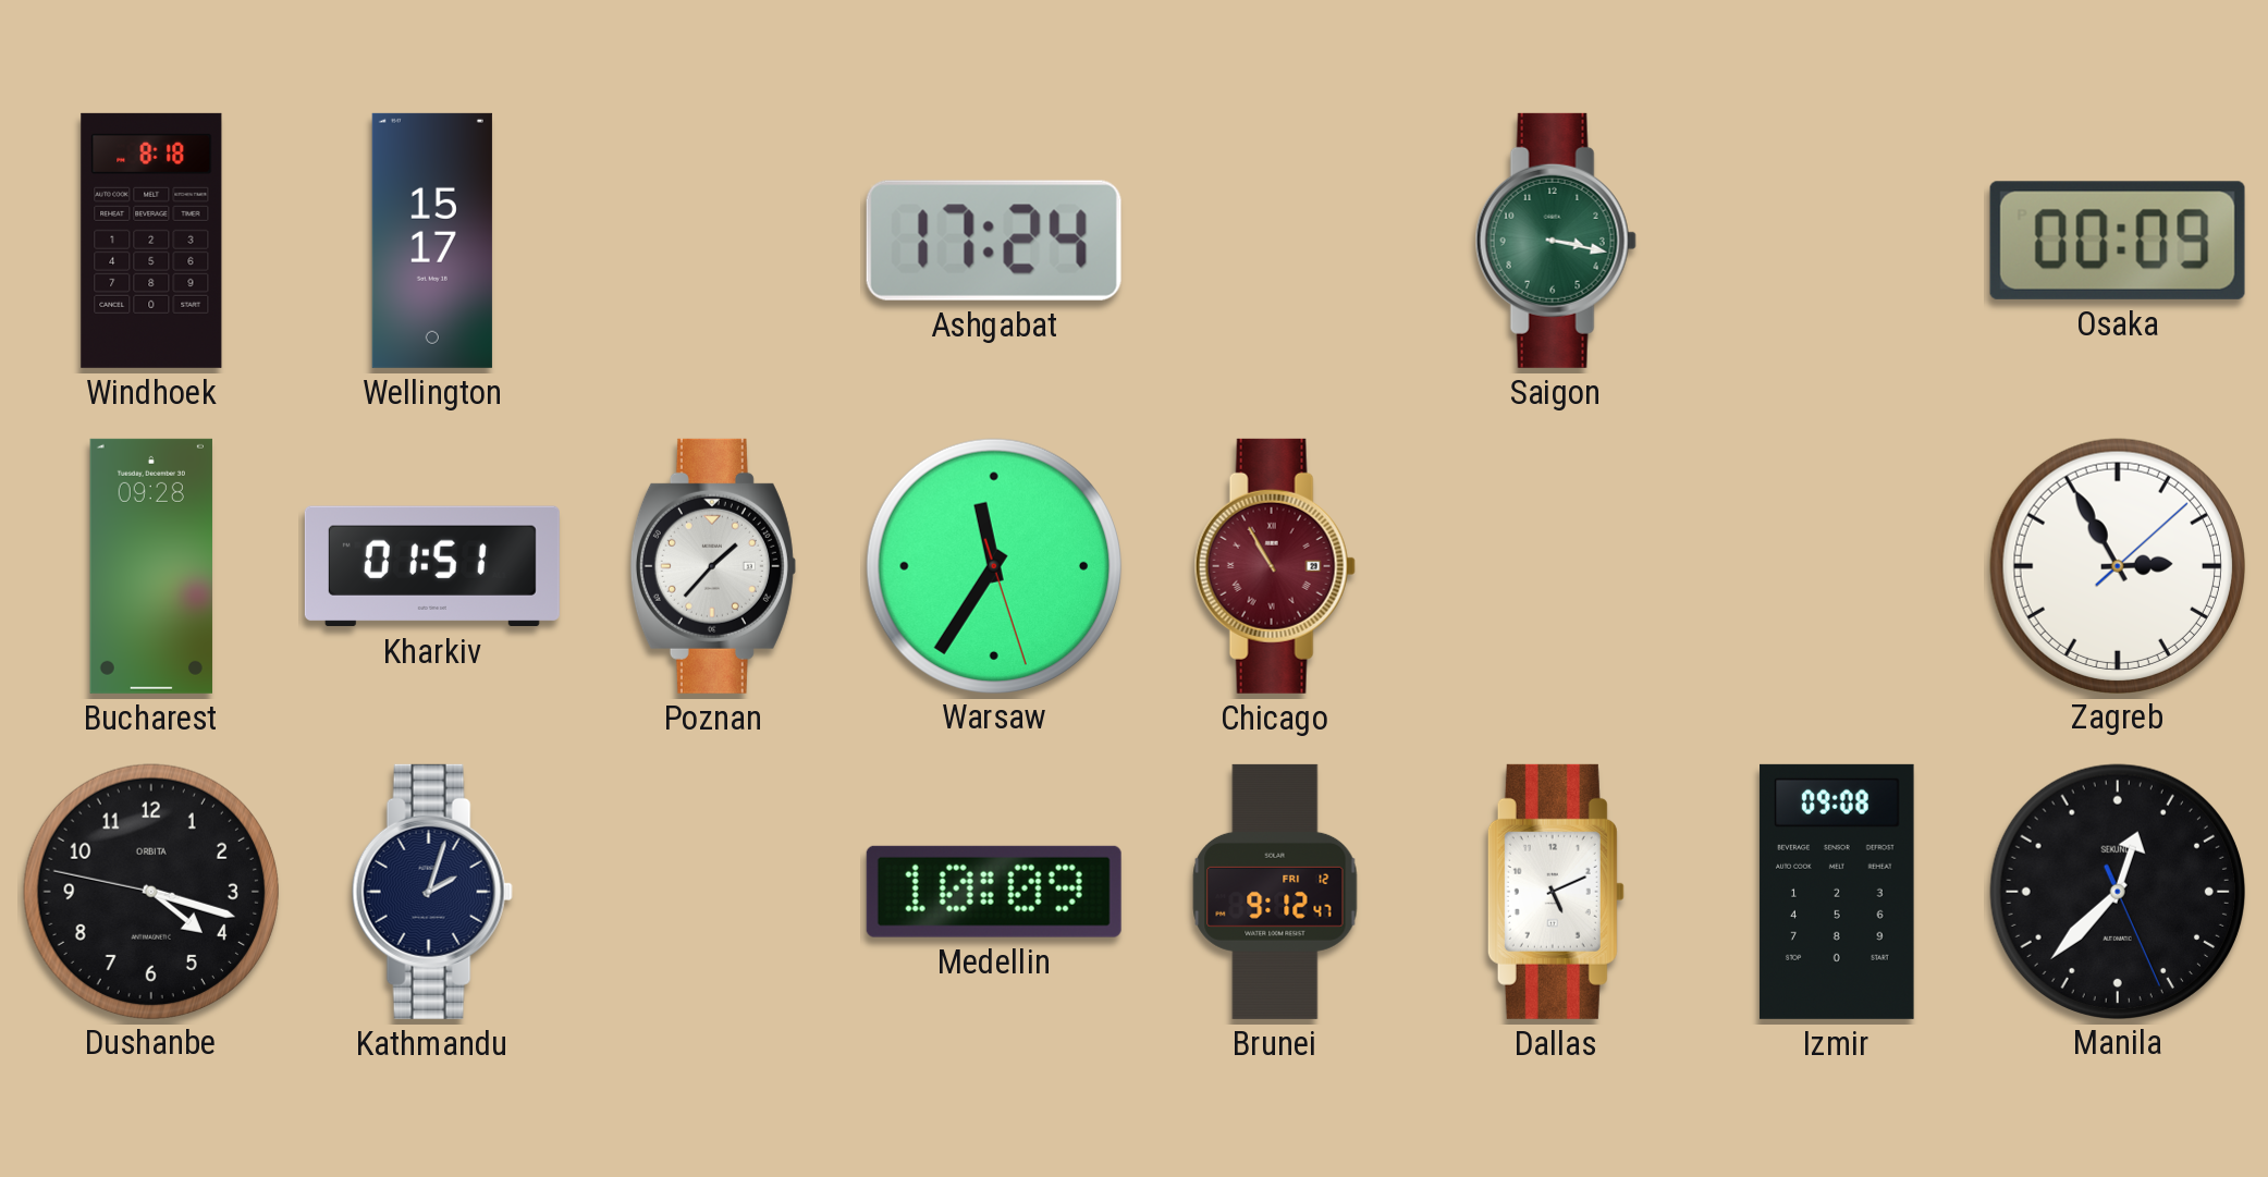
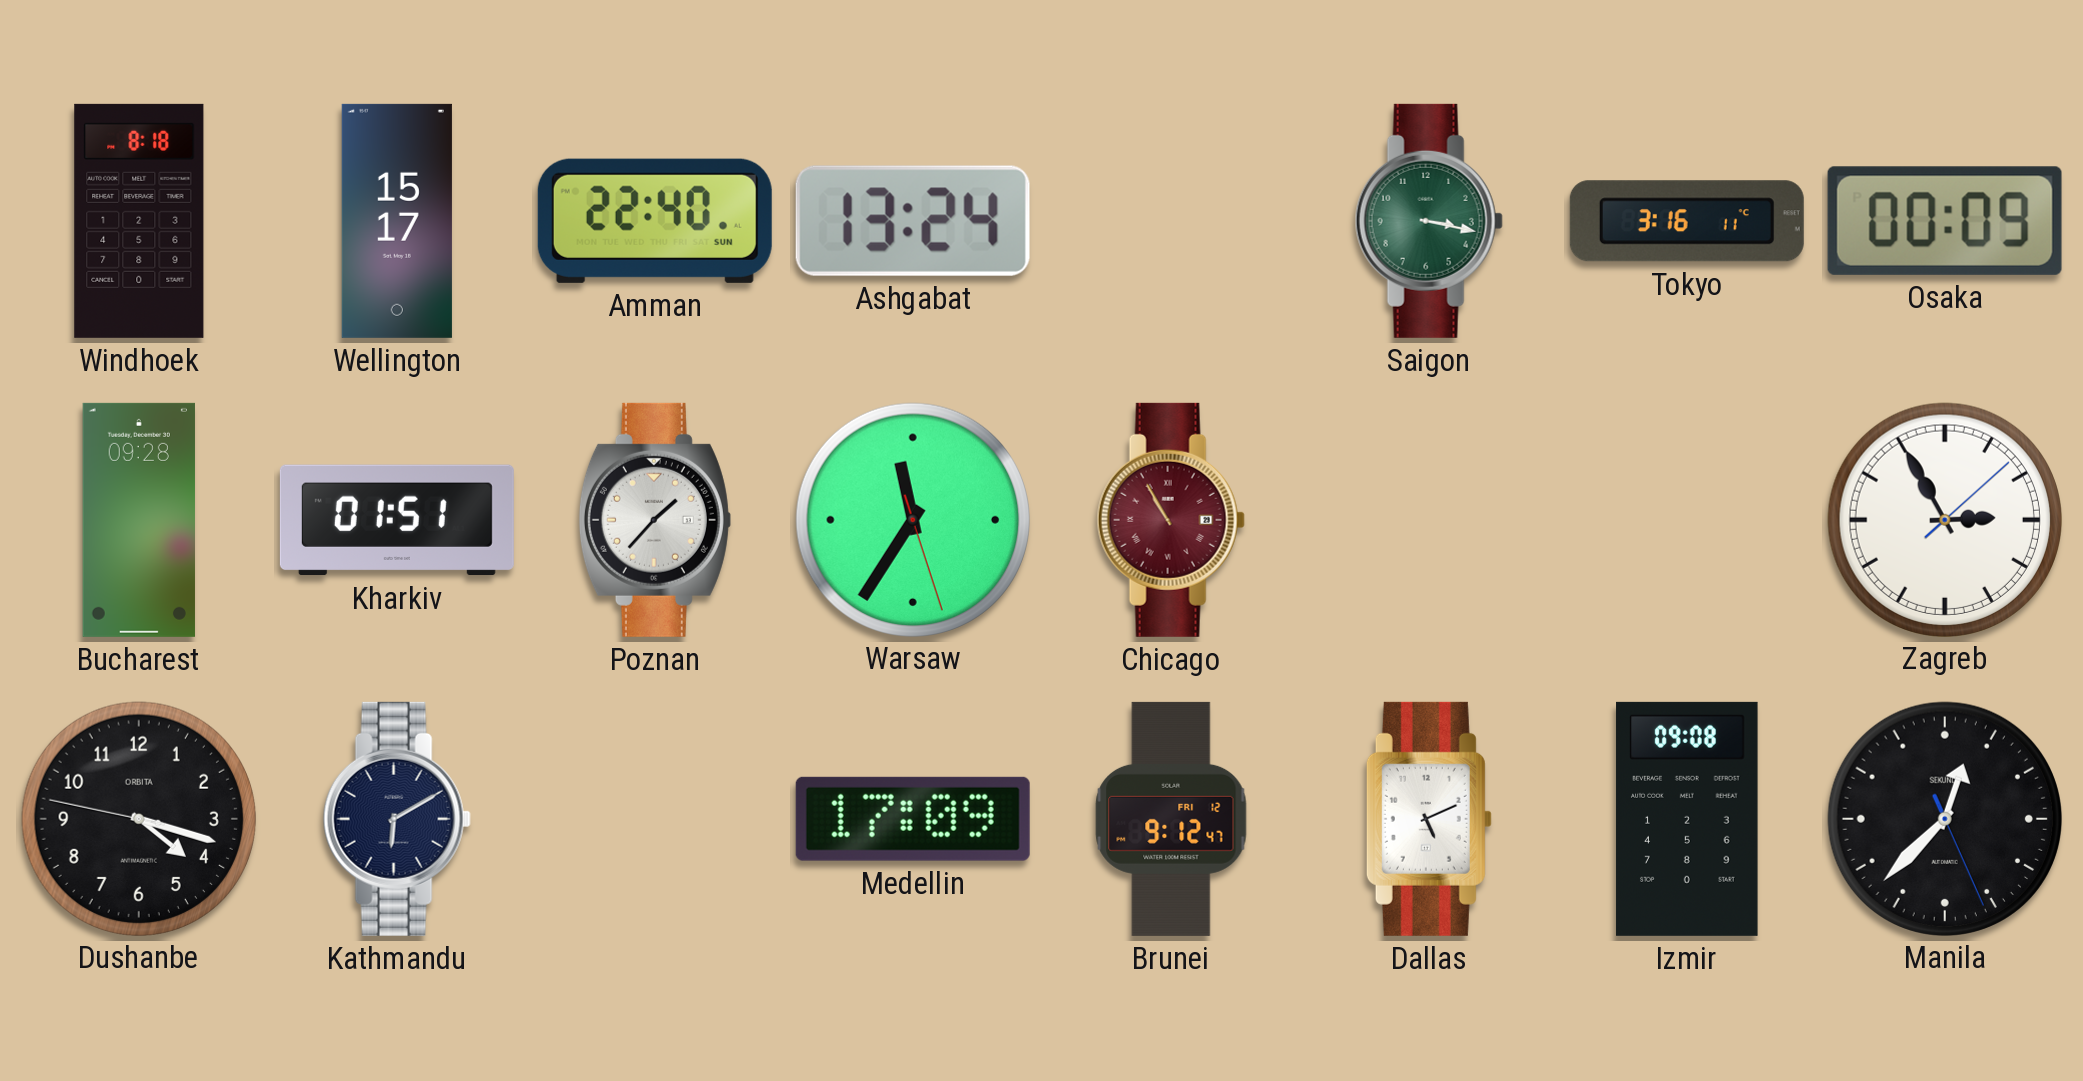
Amman: none -> 22:40
Ashgabat: 17:24 -> 13:24
Tokyo: none -> 3:16
Kathmandu: 2:03 -> 6:10
Medellin: 10:09 -> 17:09
